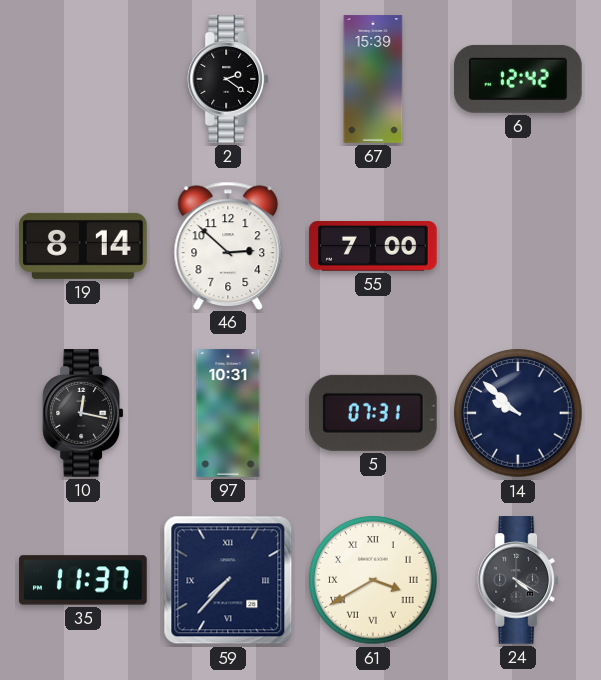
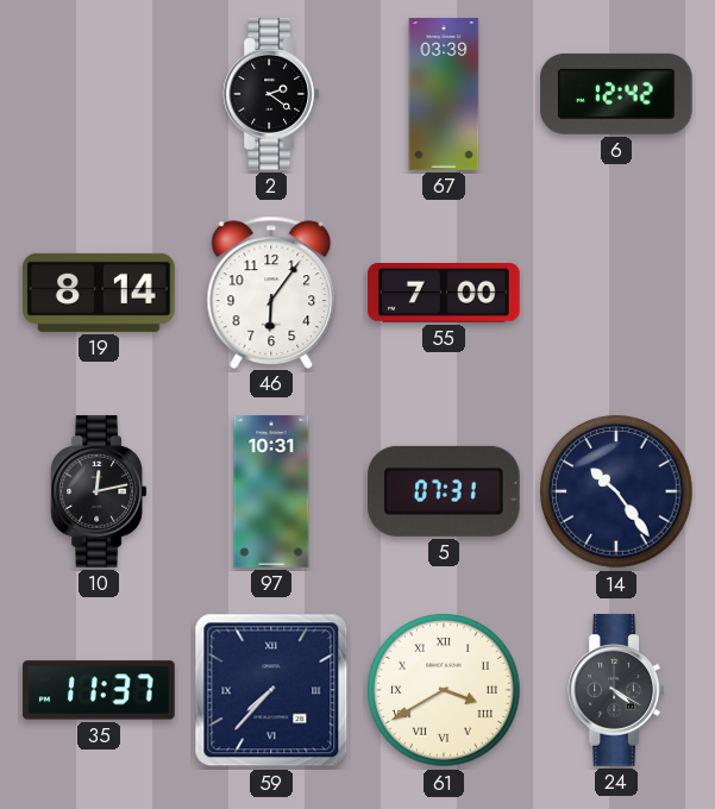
67: 15:39 -> 03:39
46: 2:52 -> 6:06
10: 12:17 -> 12:13
14: 9:52 -> 10:24
